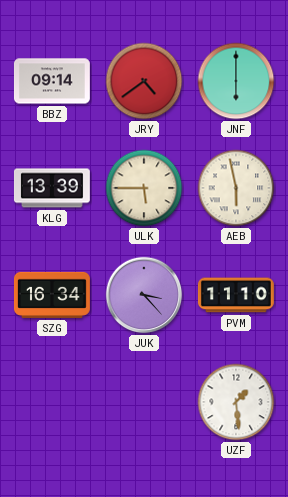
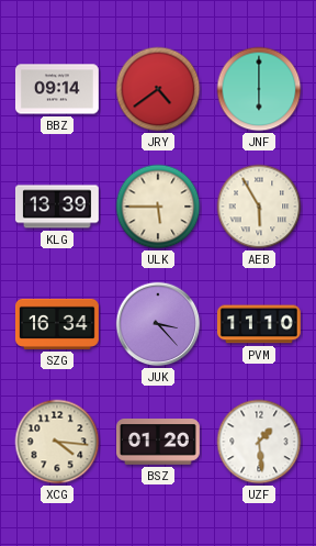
AEB: 5:58 -> 5:55
XCG: none -> 4:16
BSZ: none -> 01:20
